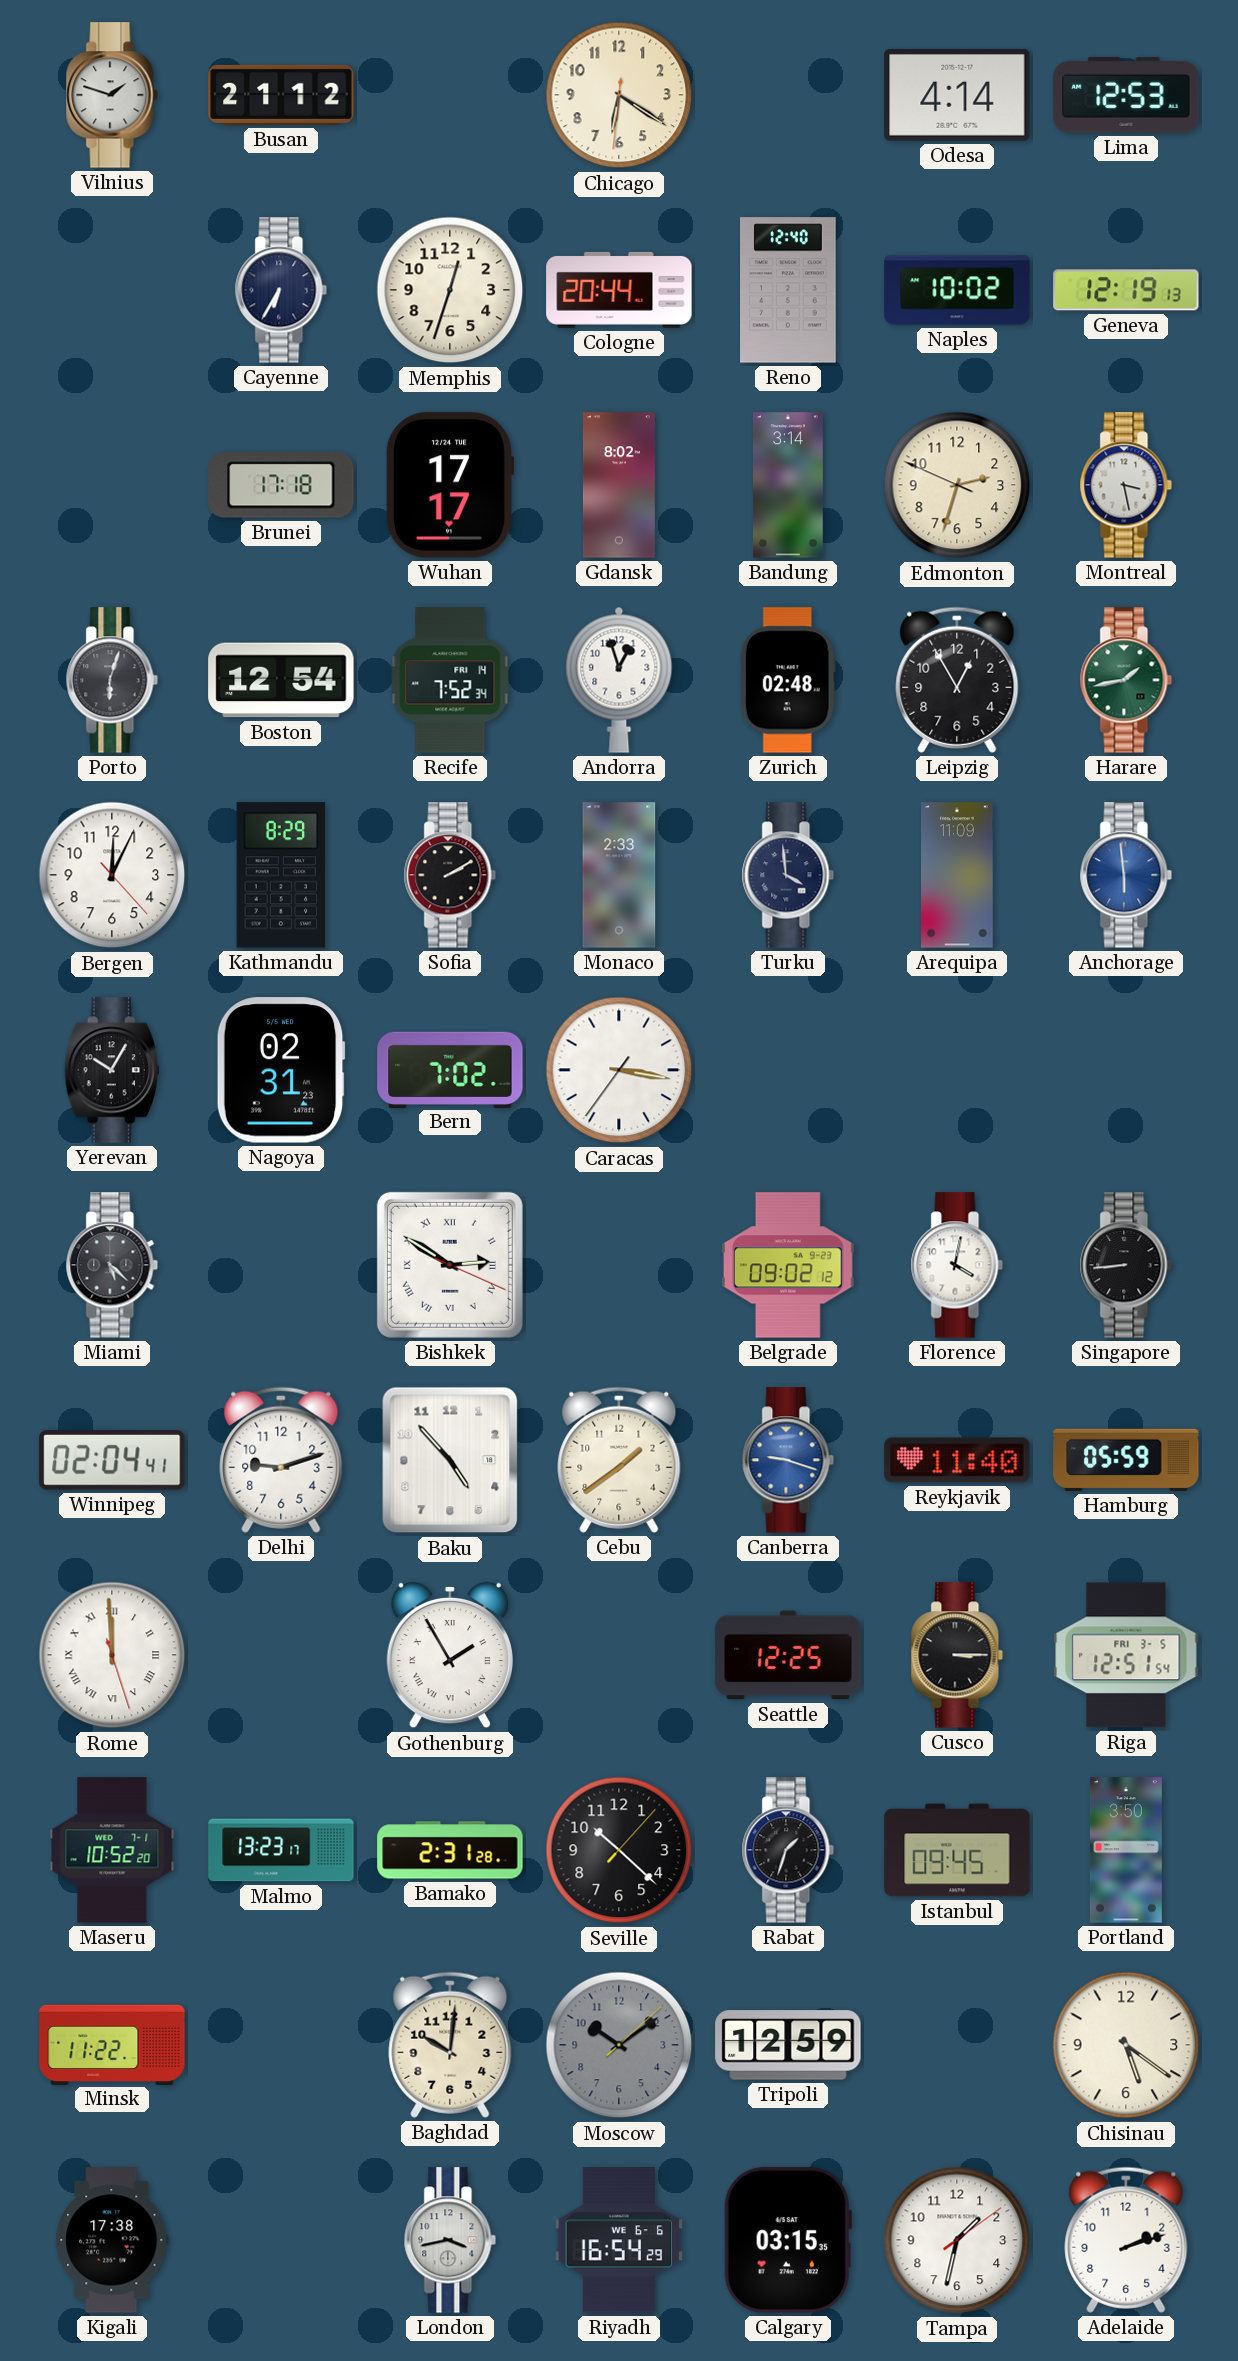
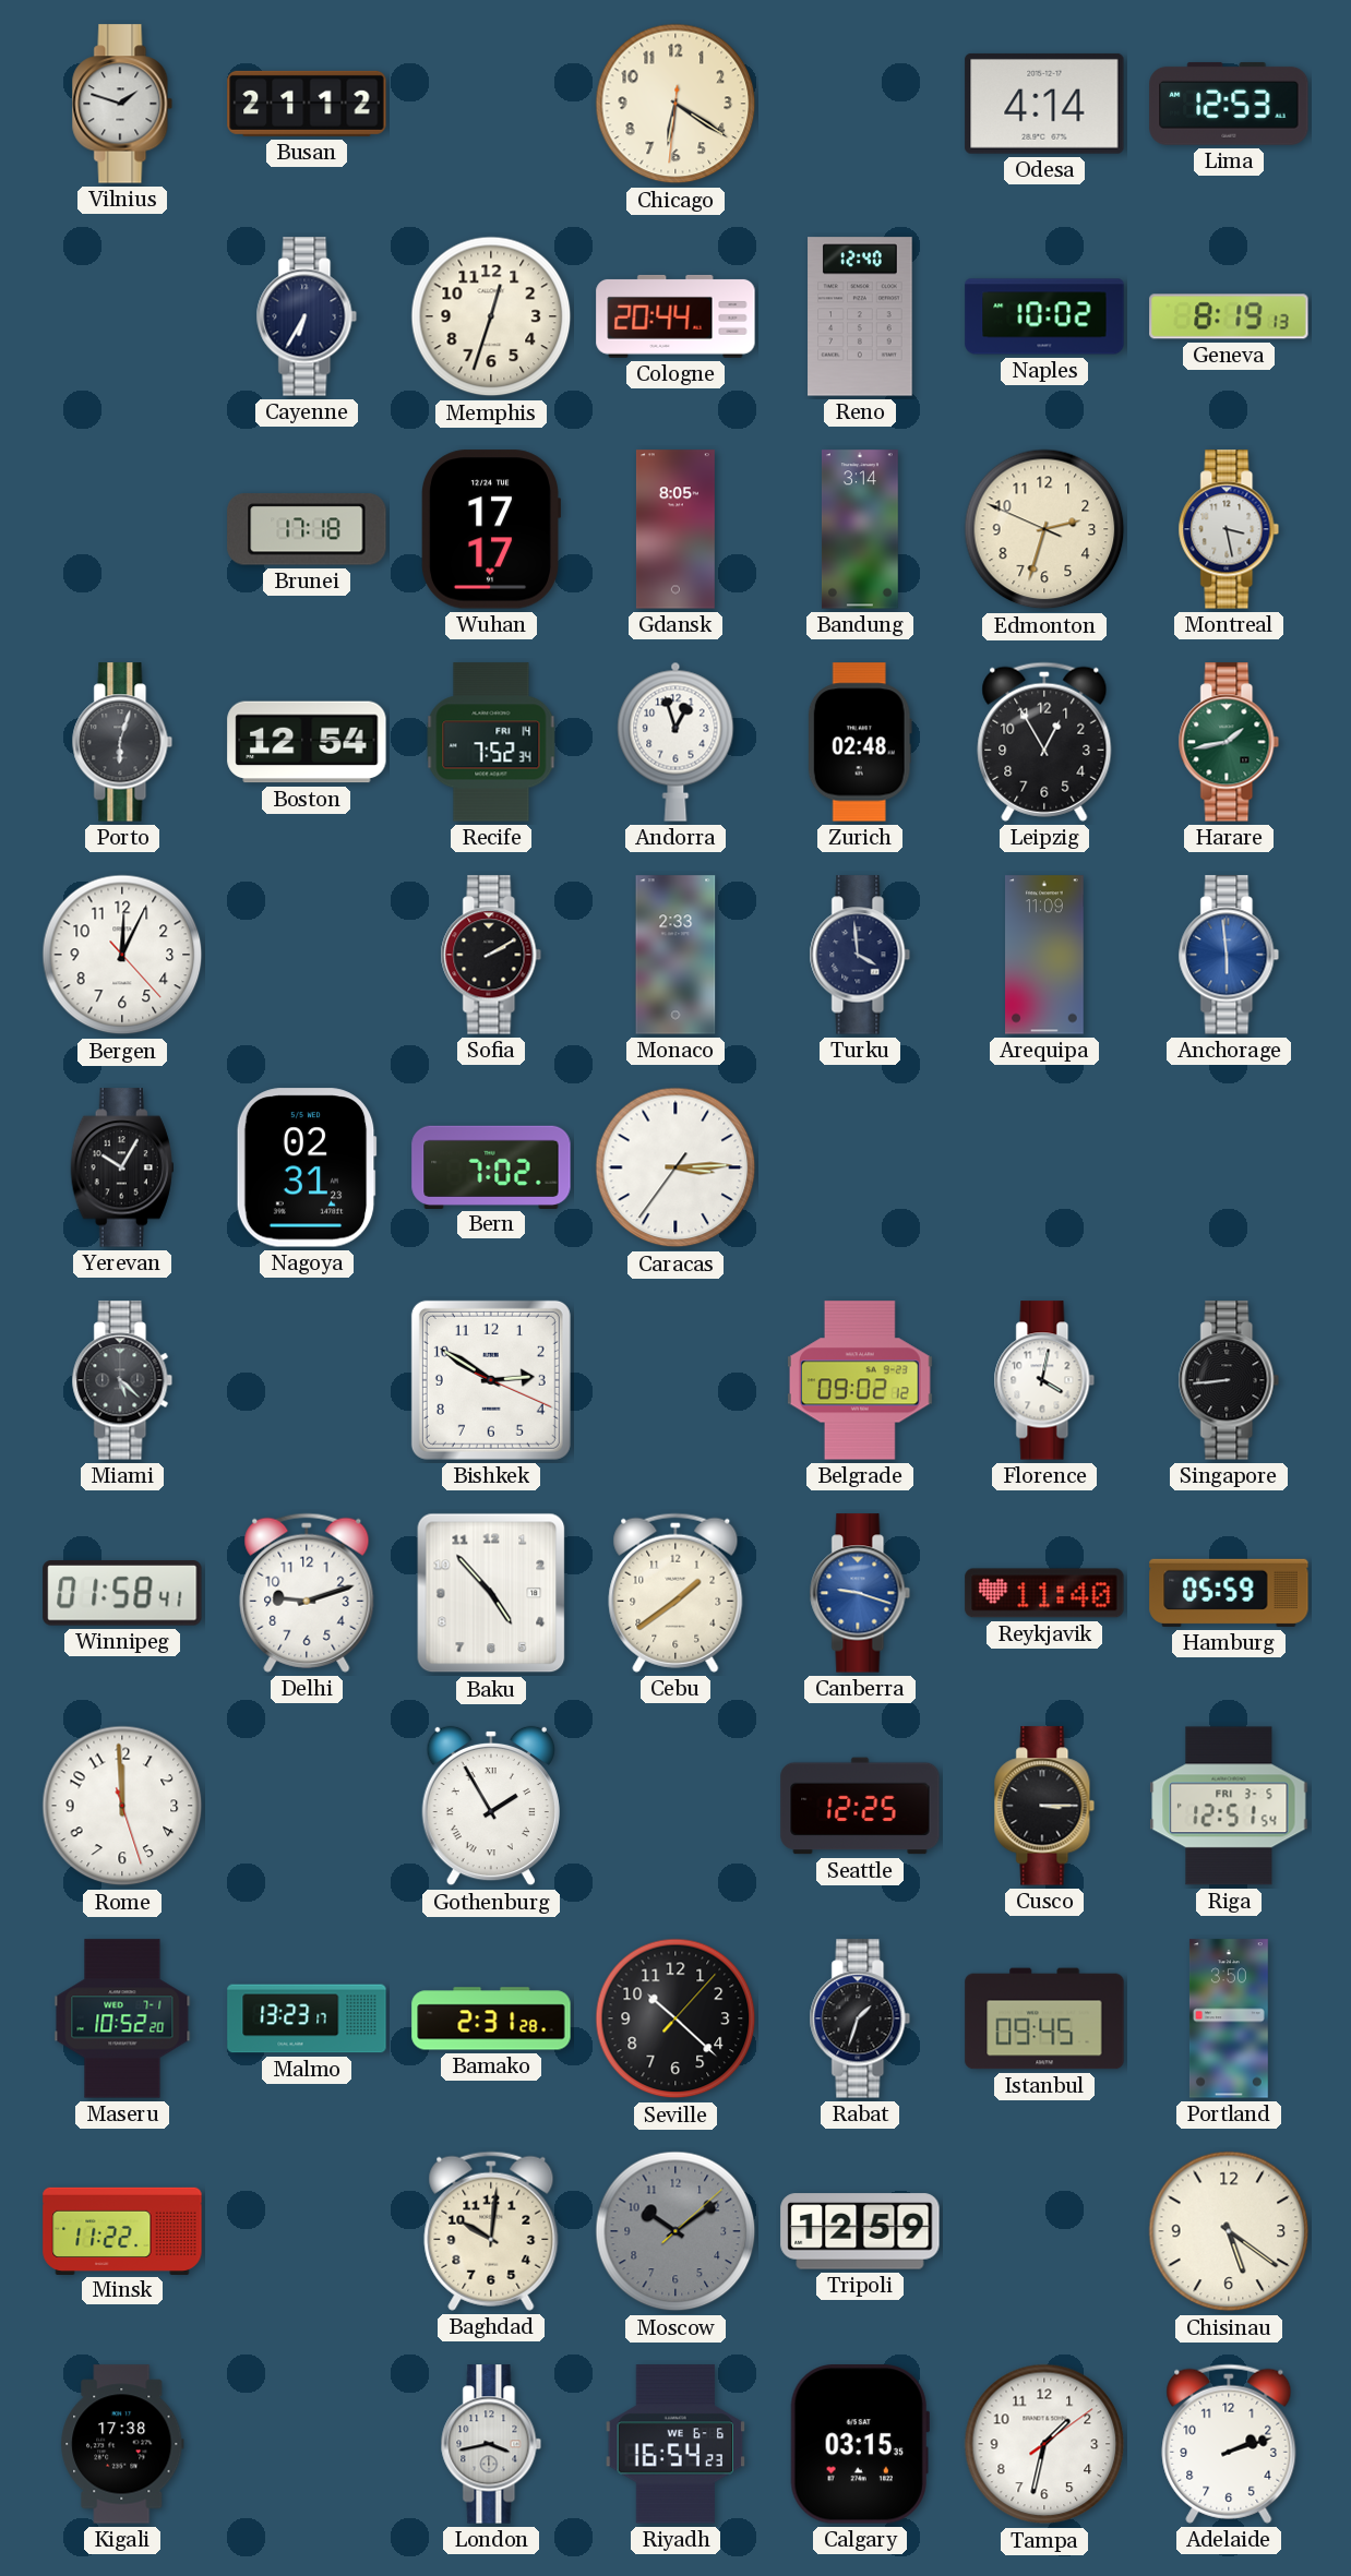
Geneva: 12:19 -> 8:19
Gdansk: 8:02 -> 8:05
Kathmandu: 8:29 -> none
Caracas: 3:16 -> 3:14
Bishkek numerals: Roman -> Arabic
Winnipeg: 02:04 -> 01:58
Rome numerals: Roman -> Arabic
Riyadh: 16:54:29 -> 16:54:23
